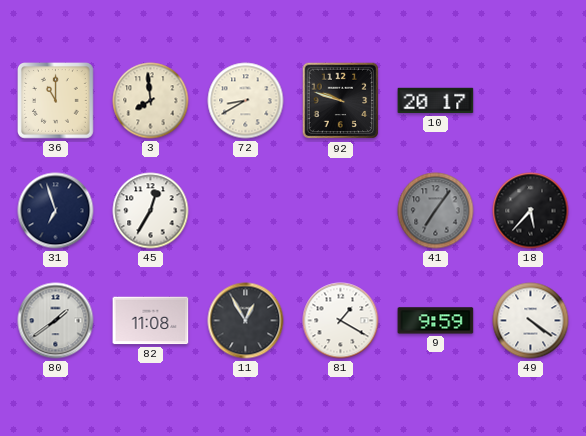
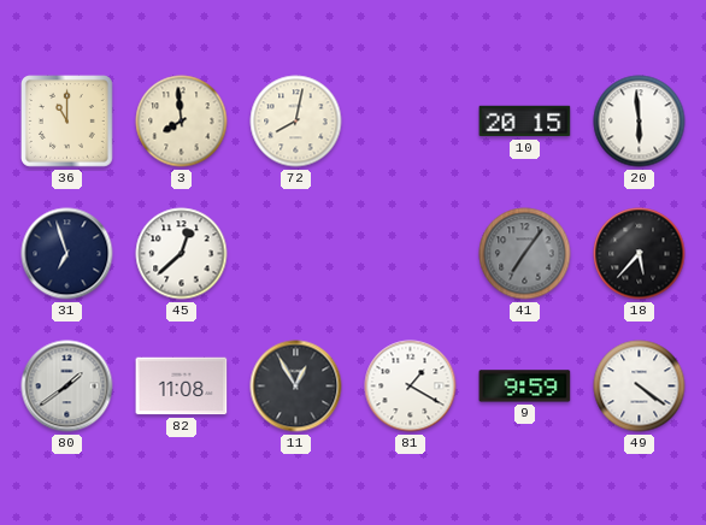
72: 8:40 -> 8:02
92: 9:48 -> none
10: 20:17 -> 20:15
20: none -> 5:59
45: 12:35 -> 12:38
